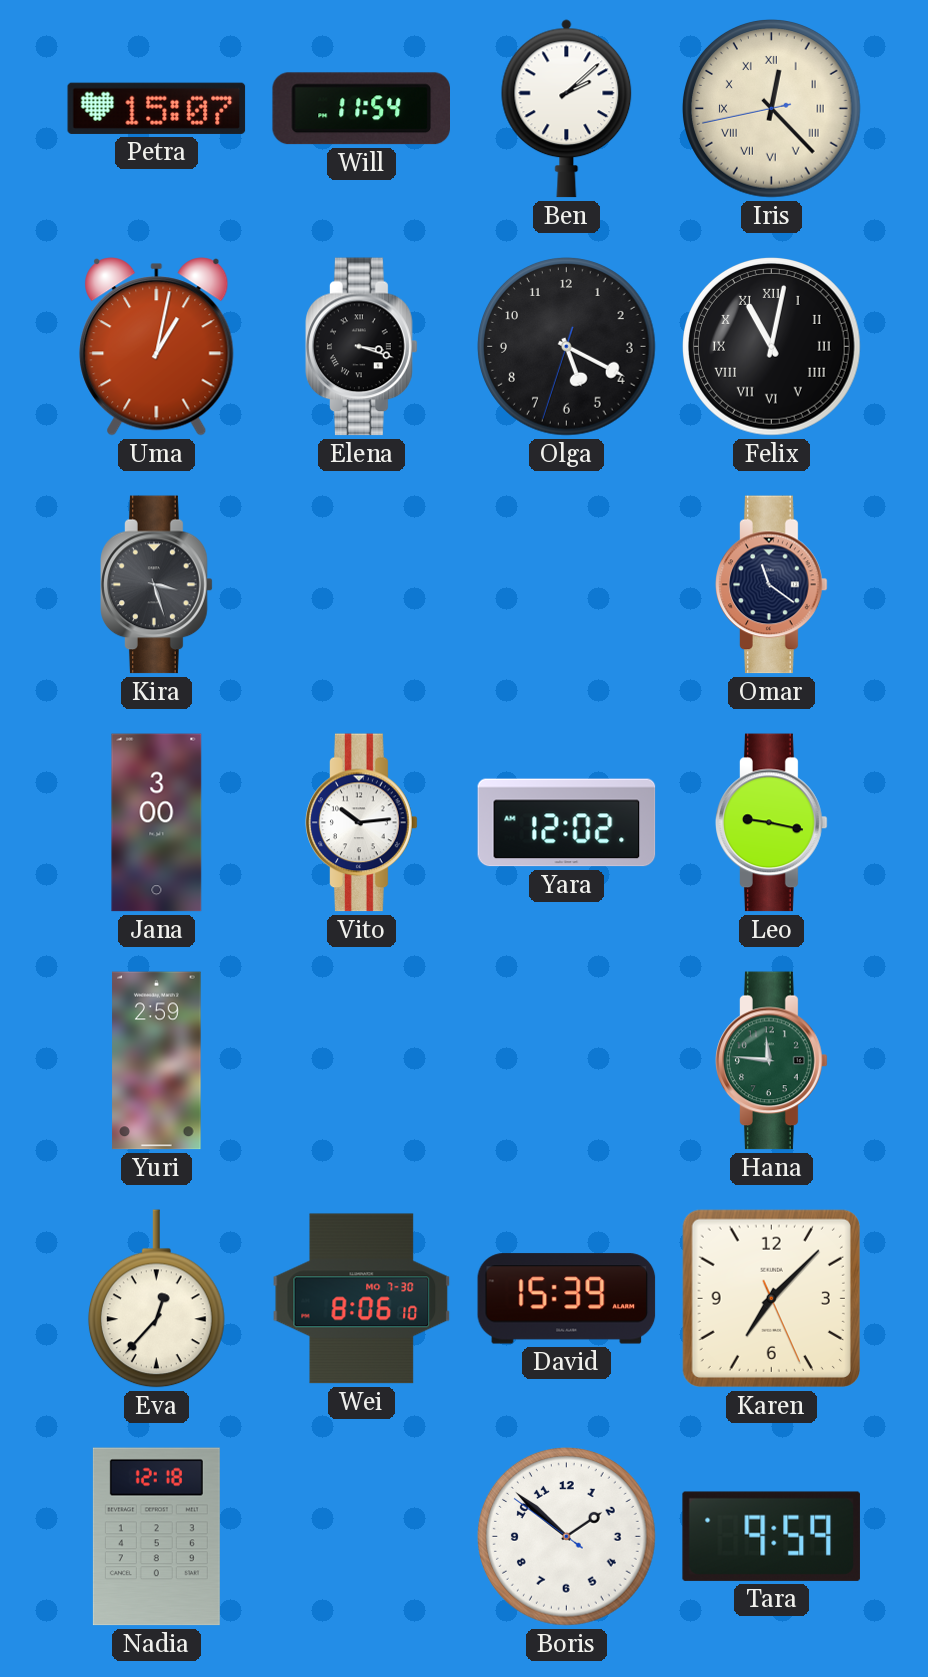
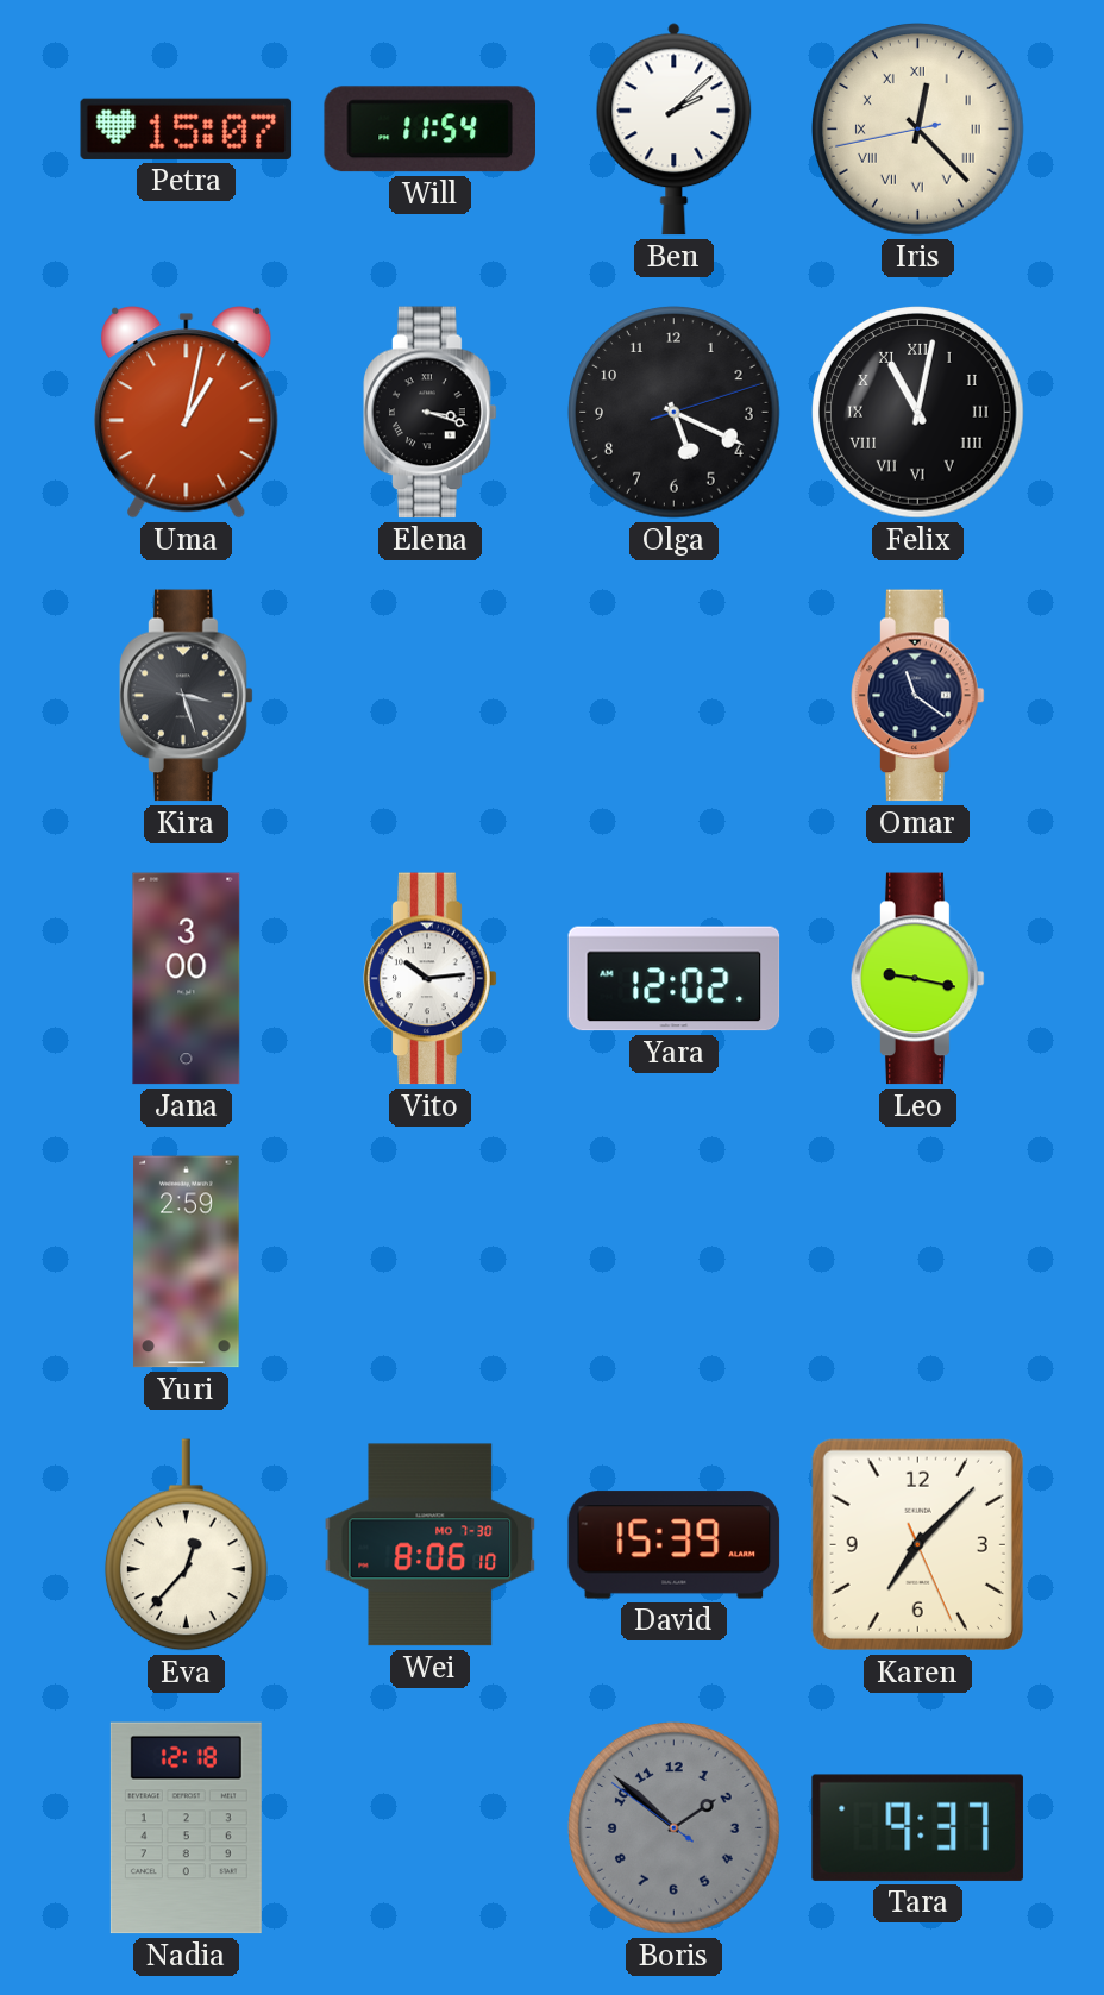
Olga: 5:19:33 -> 5:19:12
Hana: 11:46 -> none
Boris dial: white -> grey
Tara: 9:59 -> 9:37
